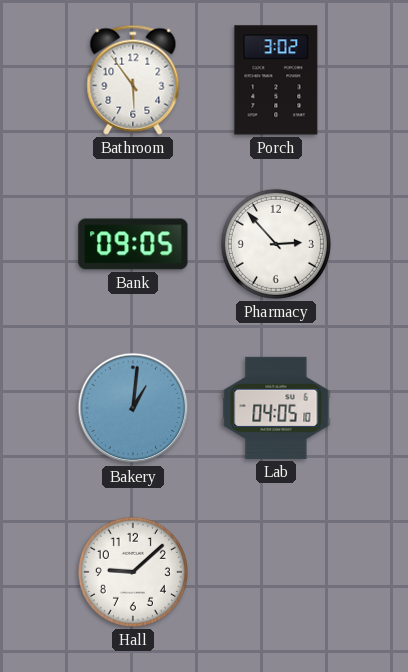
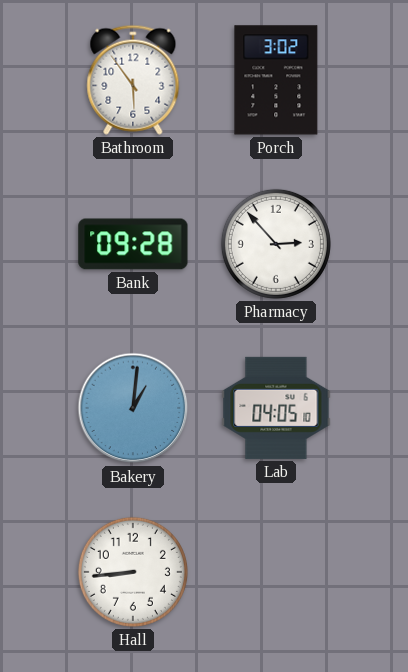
Bank: 09:05 -> 09:28
Hall: 9:08 -> 8:44
